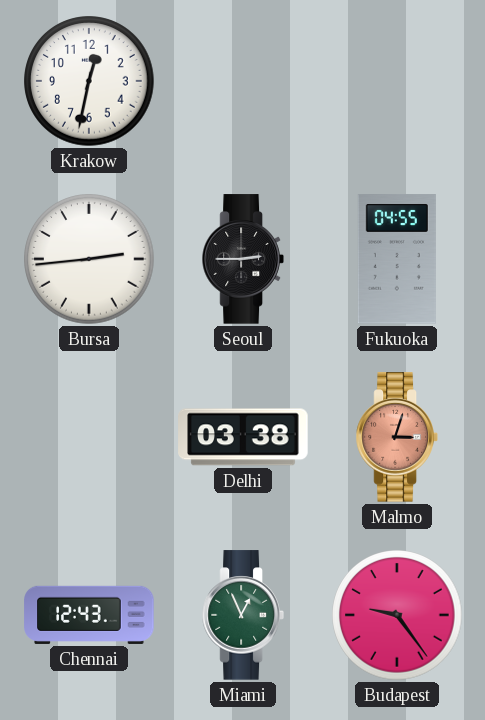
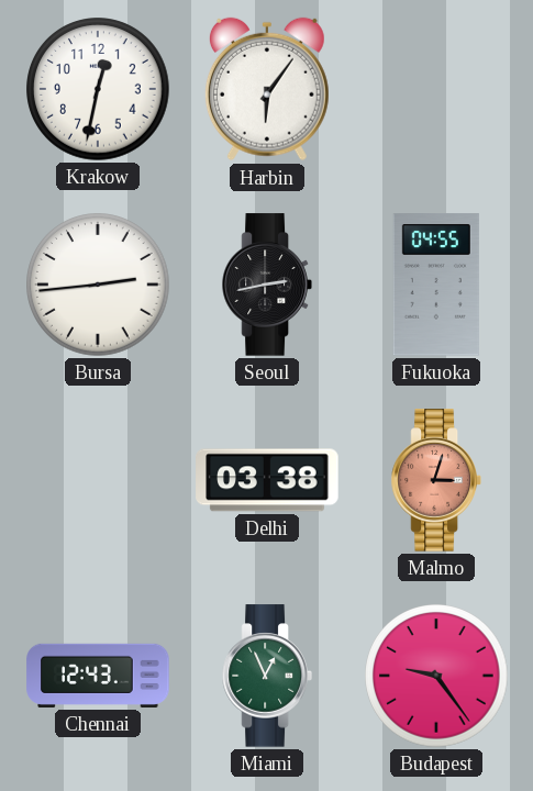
Harbin: none -> 6:06
Seoul: 2:45 -> 2:43
